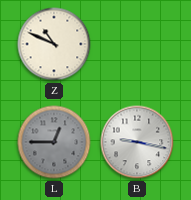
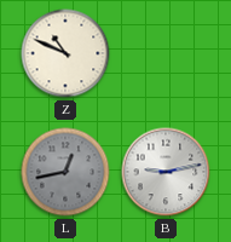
L: 12:45 -> 12:43
B: 9:17 -> 9:13
